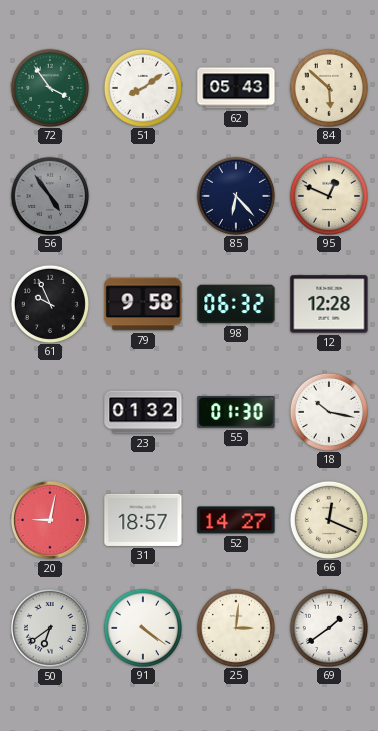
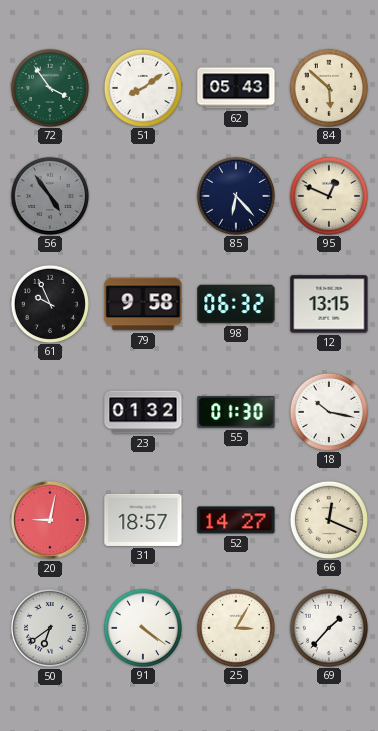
12: 12:28 -> 13:15
25: 3:01 -> 3:05
69: 1:39 -> 1:37
